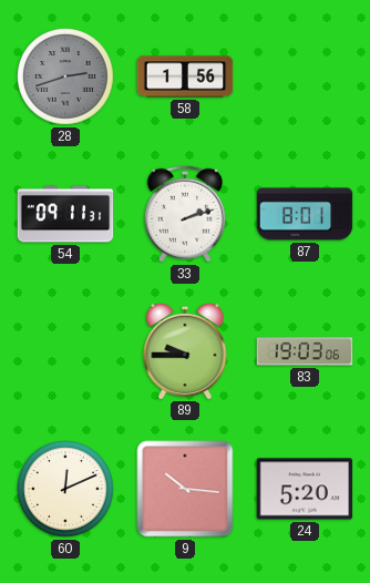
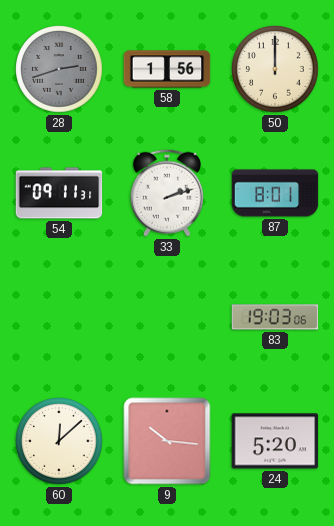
50: none -> 12:00
89: 9:45 -> none
60: 12:11 -> 12:08
